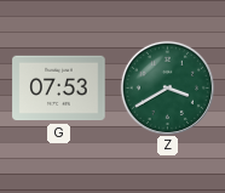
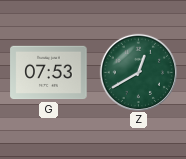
Z: 3:40 -> 12:40
